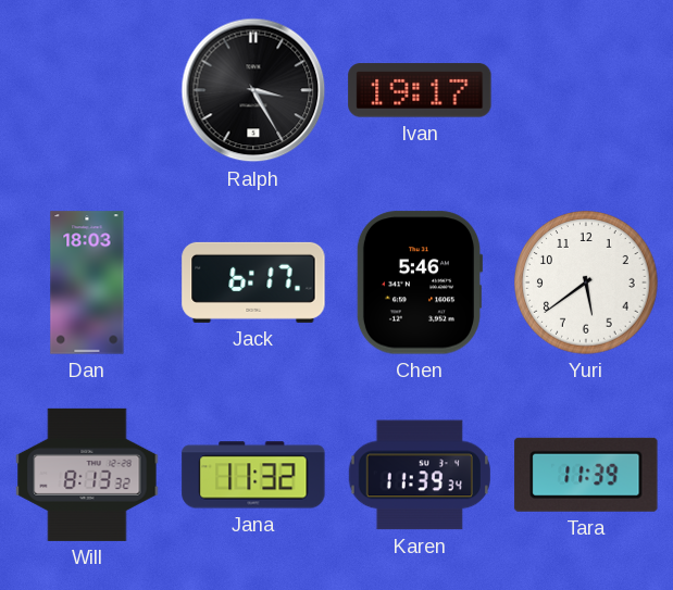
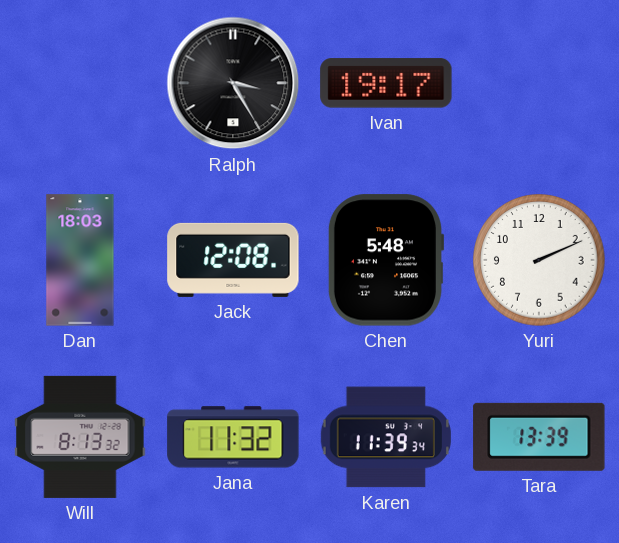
Jack: 6:17 -> 12:08
Chen: 5:46 -> 5:48
Yuri: 5:39 -> 2:11
Tara: 11:39 -> 13:39
